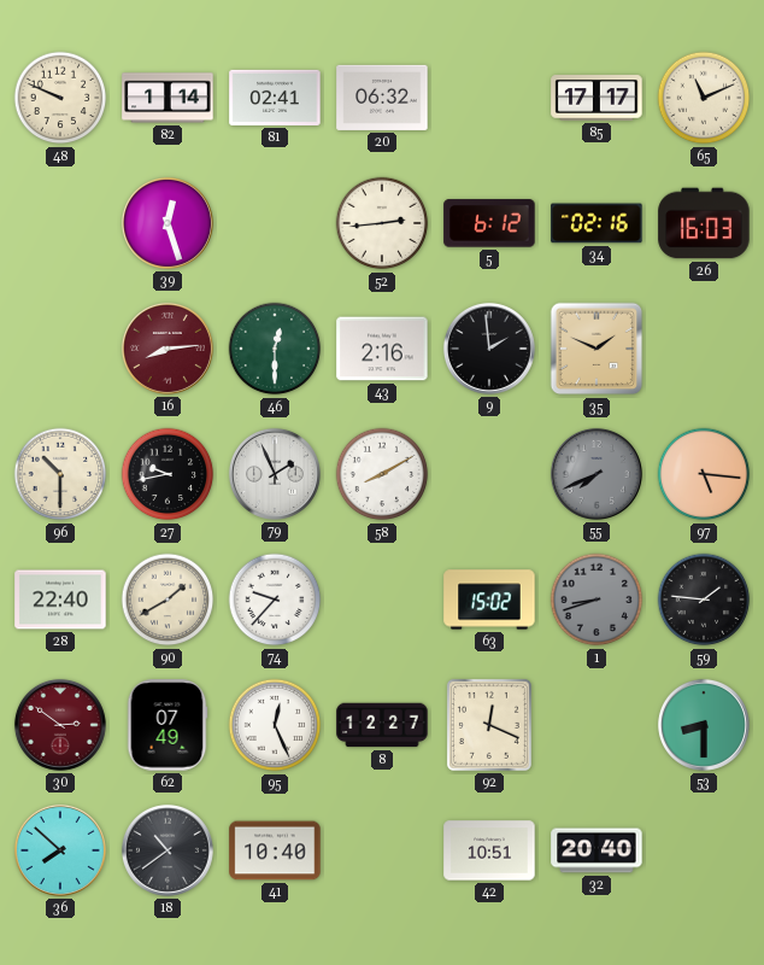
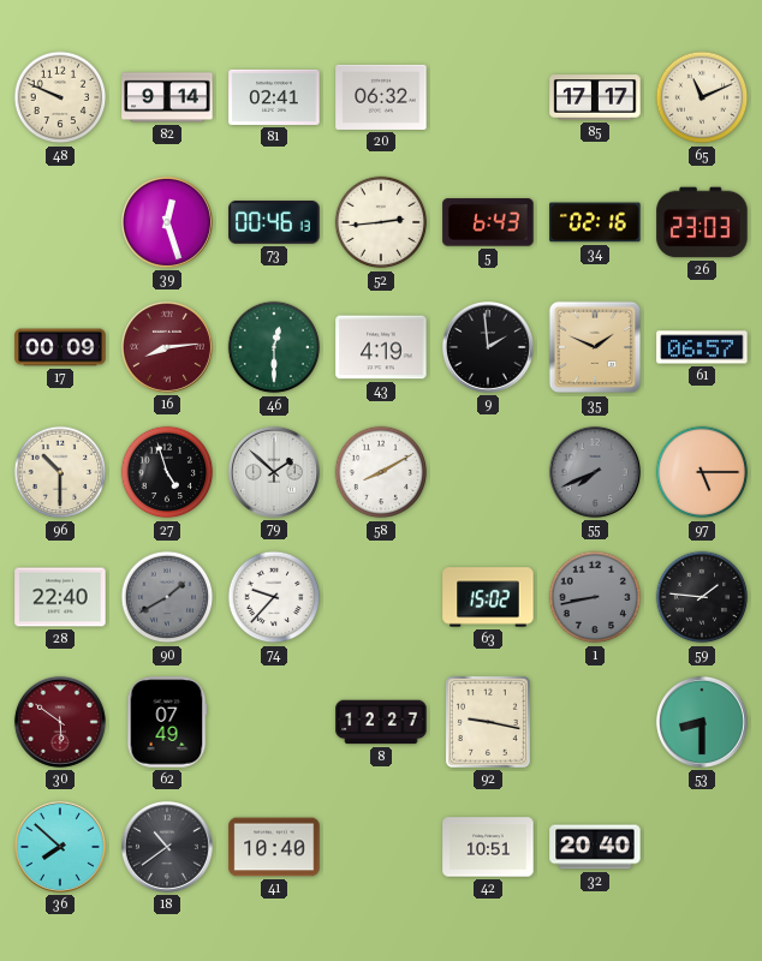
82: 1:14 -> 9:14
73: none -> 00:46
5: 6:12 -> 6:43
26: 16:03 -> 23:03
17: none -> 00:09
43: 2:16 -> 4:19
61: none -> 06:57
27: 9:43 -> 4:57
79: 1:56 -> 1:52
97: 5:16 -> 5:15
90 dial: cream -> grey
1: 8:42 -> 8:43
30: 2:51 -> 5:51
95: 12:26 -> none
92: 12:19 -> 9:17
